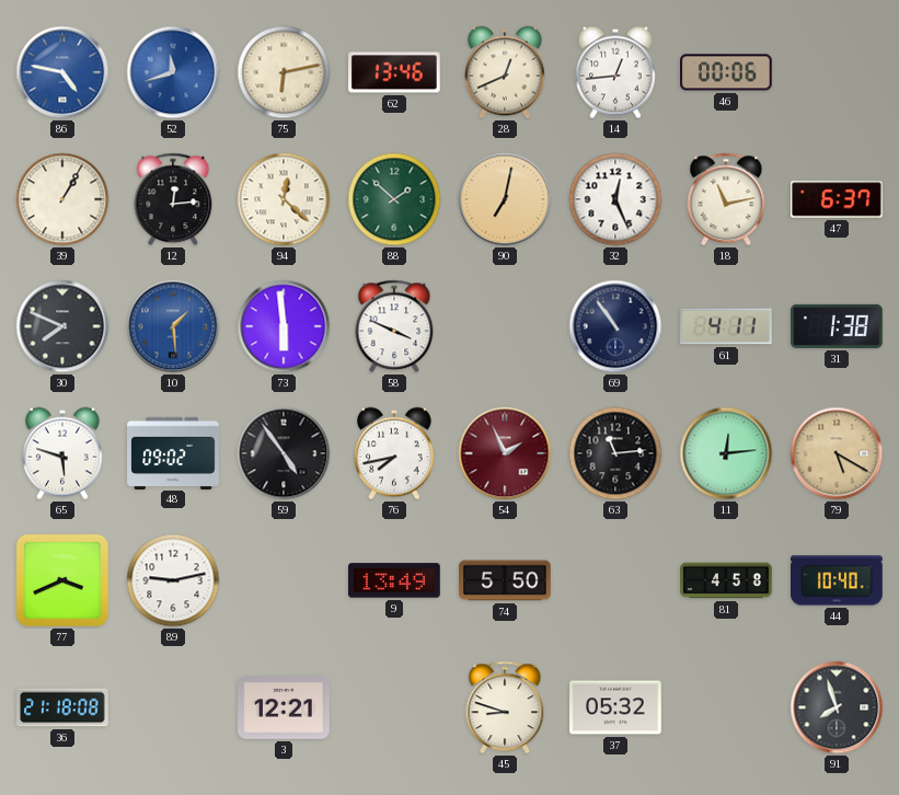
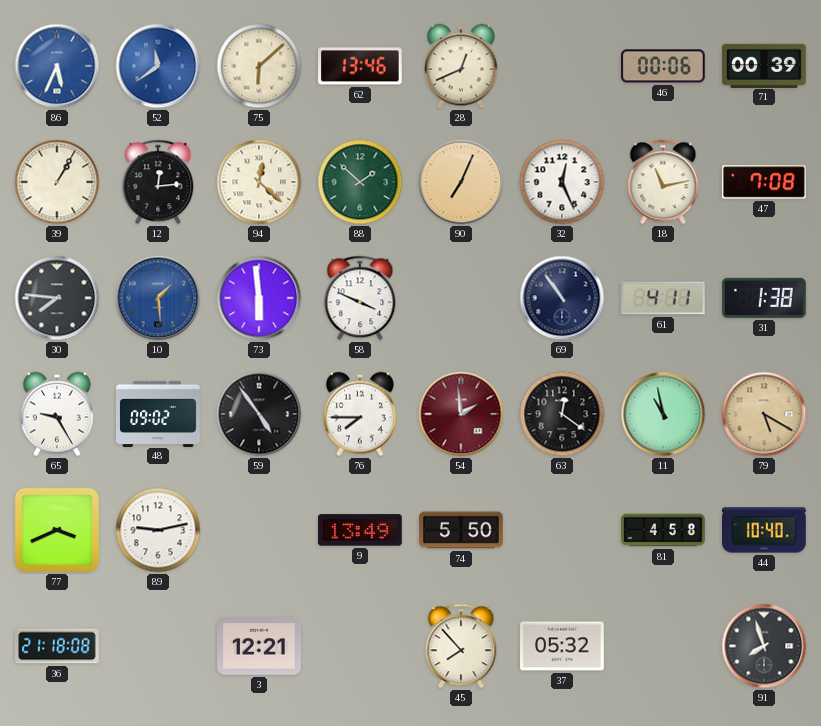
86: 4:47 -> 5:34
52: 11:42 -> 11:39
75: 6:13 -> 6:08
14: 12:44 -> none
71: none -> 00:39
90: 7:02 -> 7:04
47: 6:37 -> 7:08
30: 7:49 -> 7:46
65: 5:48 -> 9:25
76: 7:43 -> 7:45
54: 1:56 -> 1:59
63: 11:14 -> 12:21
11: 12:14 -> 10:58
45: 8:48 -> 7:53
